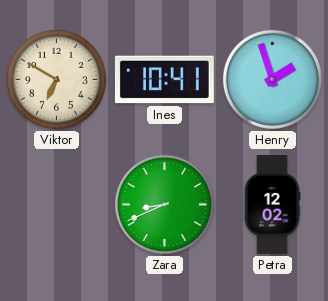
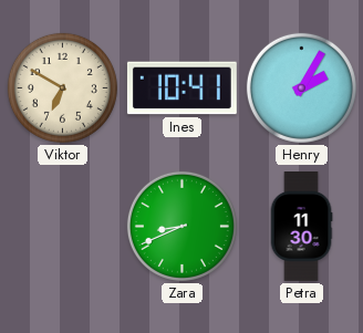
Henry: 1:57 -> 2:05
Petra: 12:02 -> 11:30
